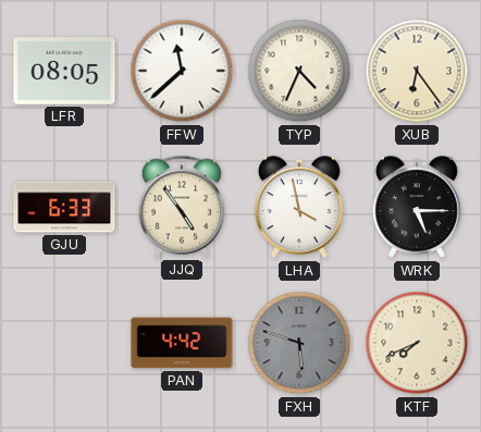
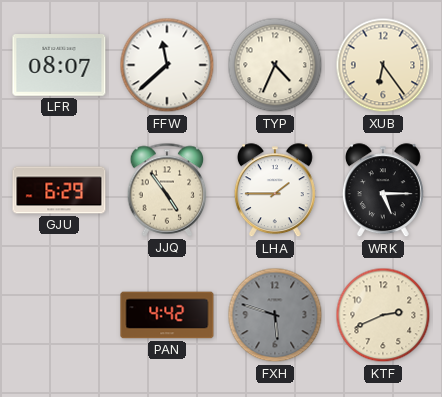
LFR: 08:05 -> 08:07
GJU: 6:33 -> 6:29
LHA: 3:58 -> 1:45
KTF: 7:41 -> 2:41
